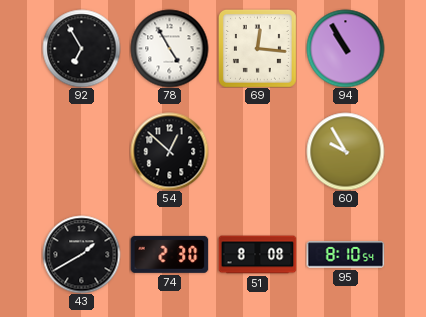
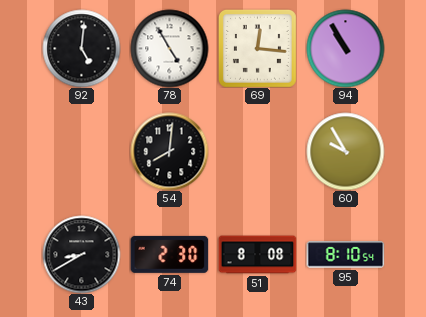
92: 6:55 -> 5:01
54: 12:52 -> 8:01
43: 1:40 -> 8:40
